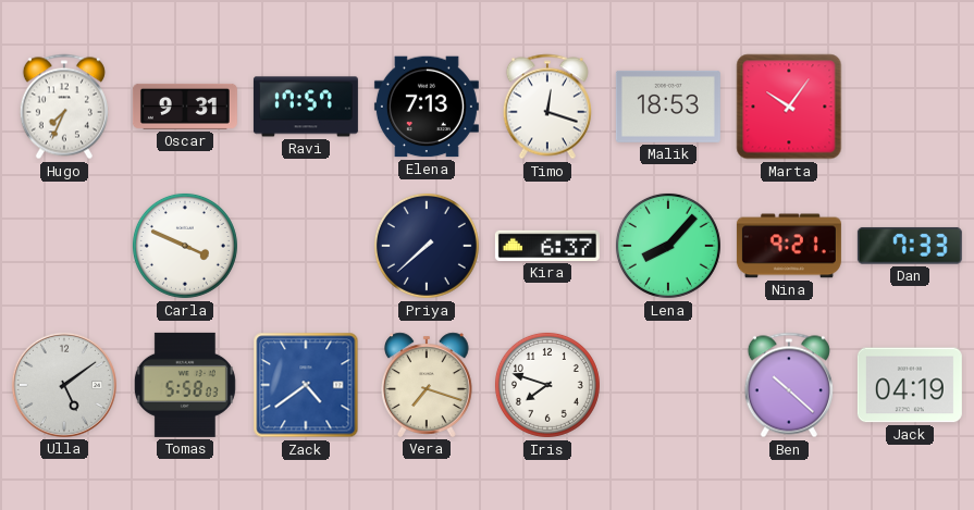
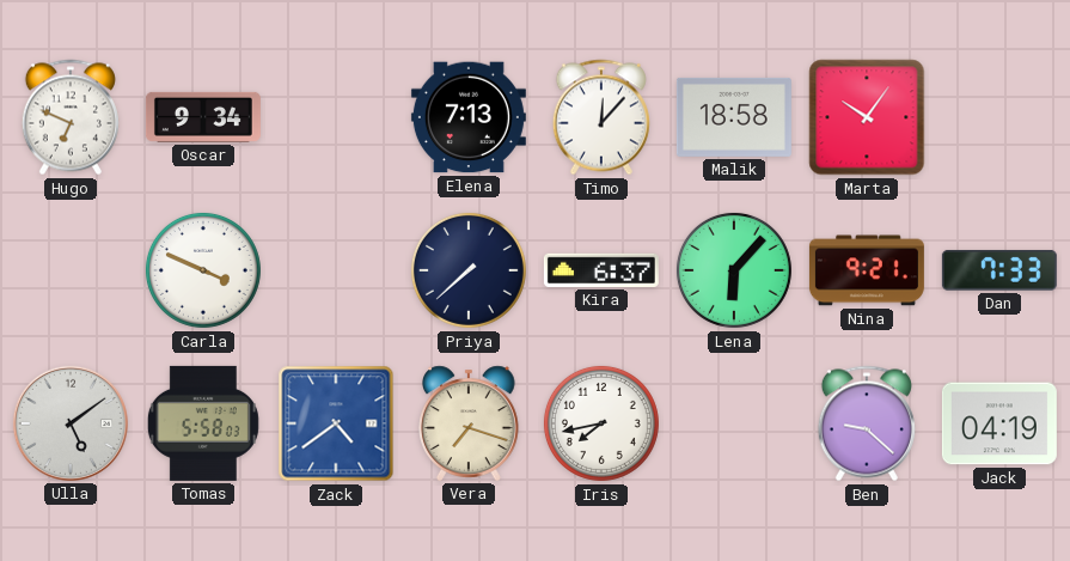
Hugo: 7:34 -> 6:49
Oscar: 9:31 -> 9:34
Ravi: 17:57 -> none
Timo: 12:18 -> 12:07
Malik: 18:53 -> 18:58
Lena: 8:07 -> 6:07
Iris: 7:48 -> 7:43
Ben: 10:22 -> 9:22
